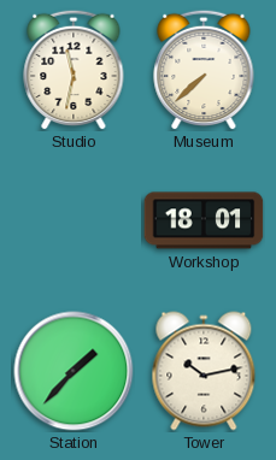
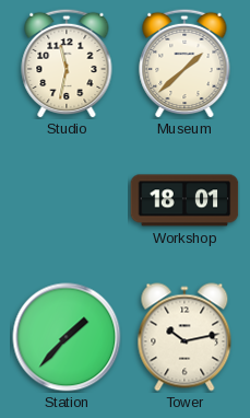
Museum: 7:38 -> 1:38
